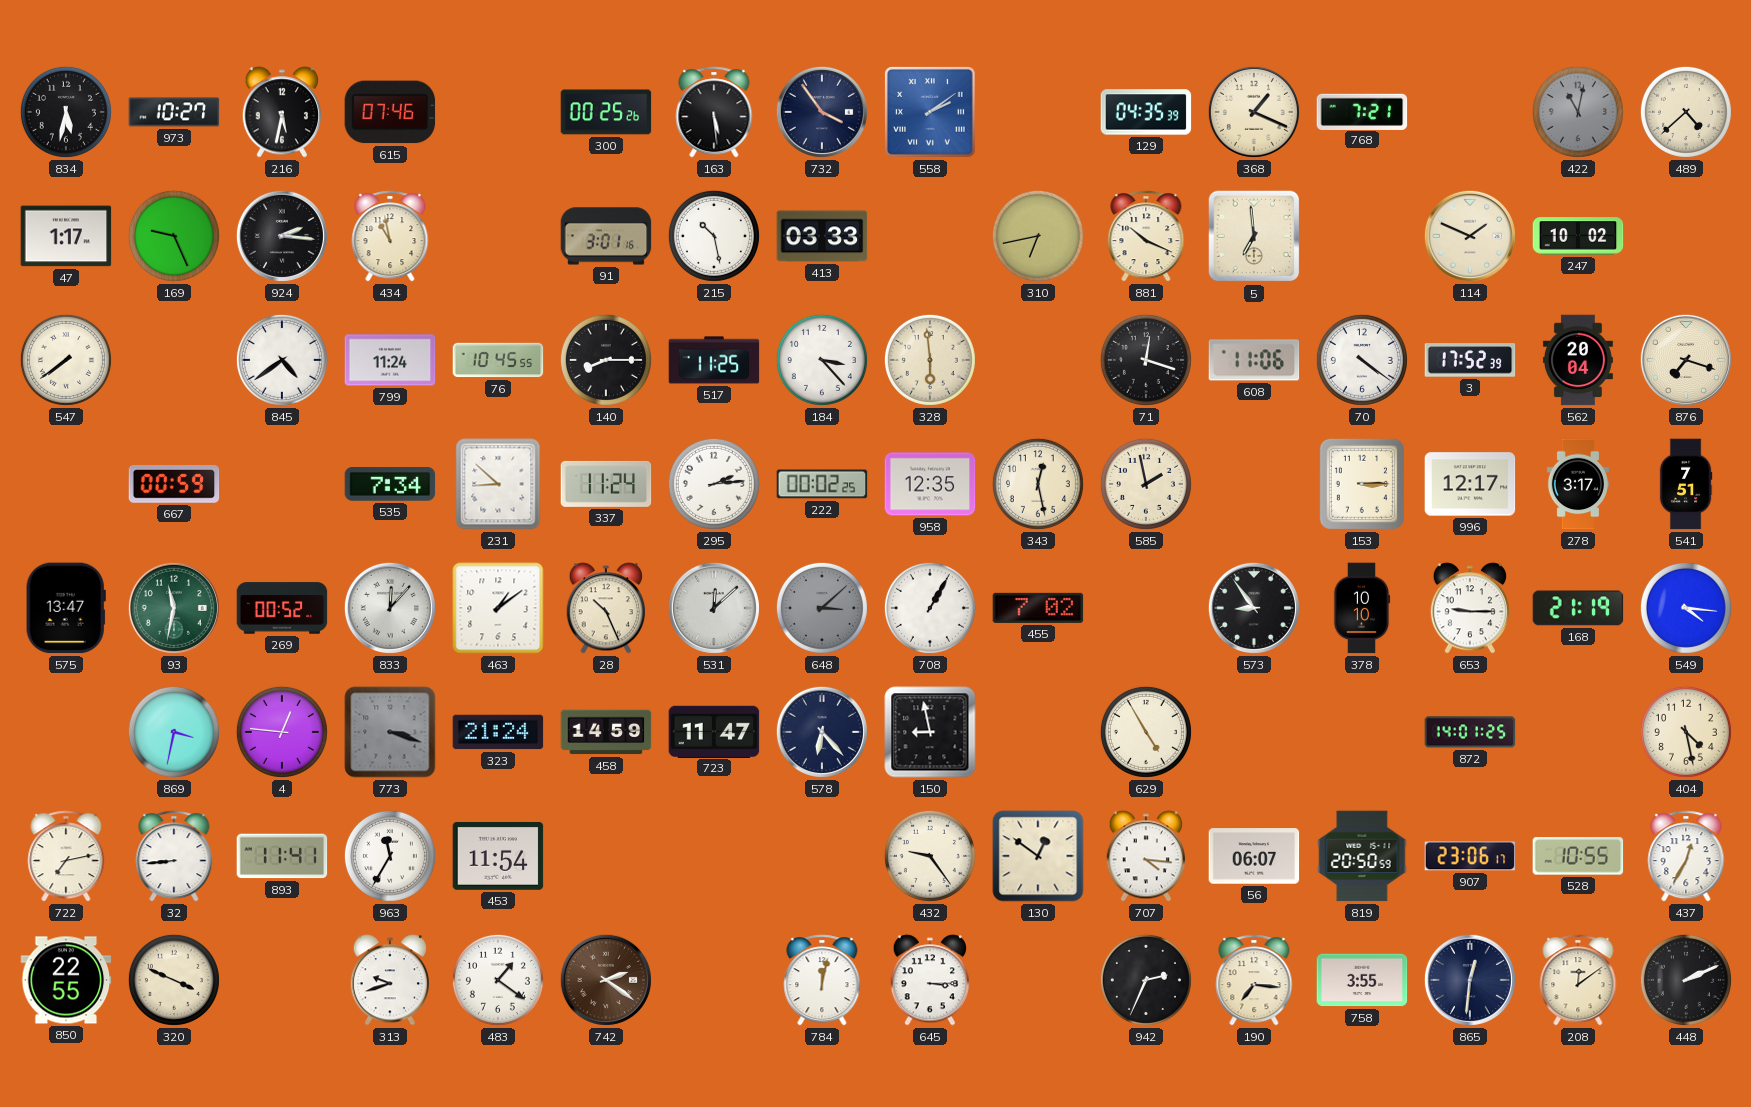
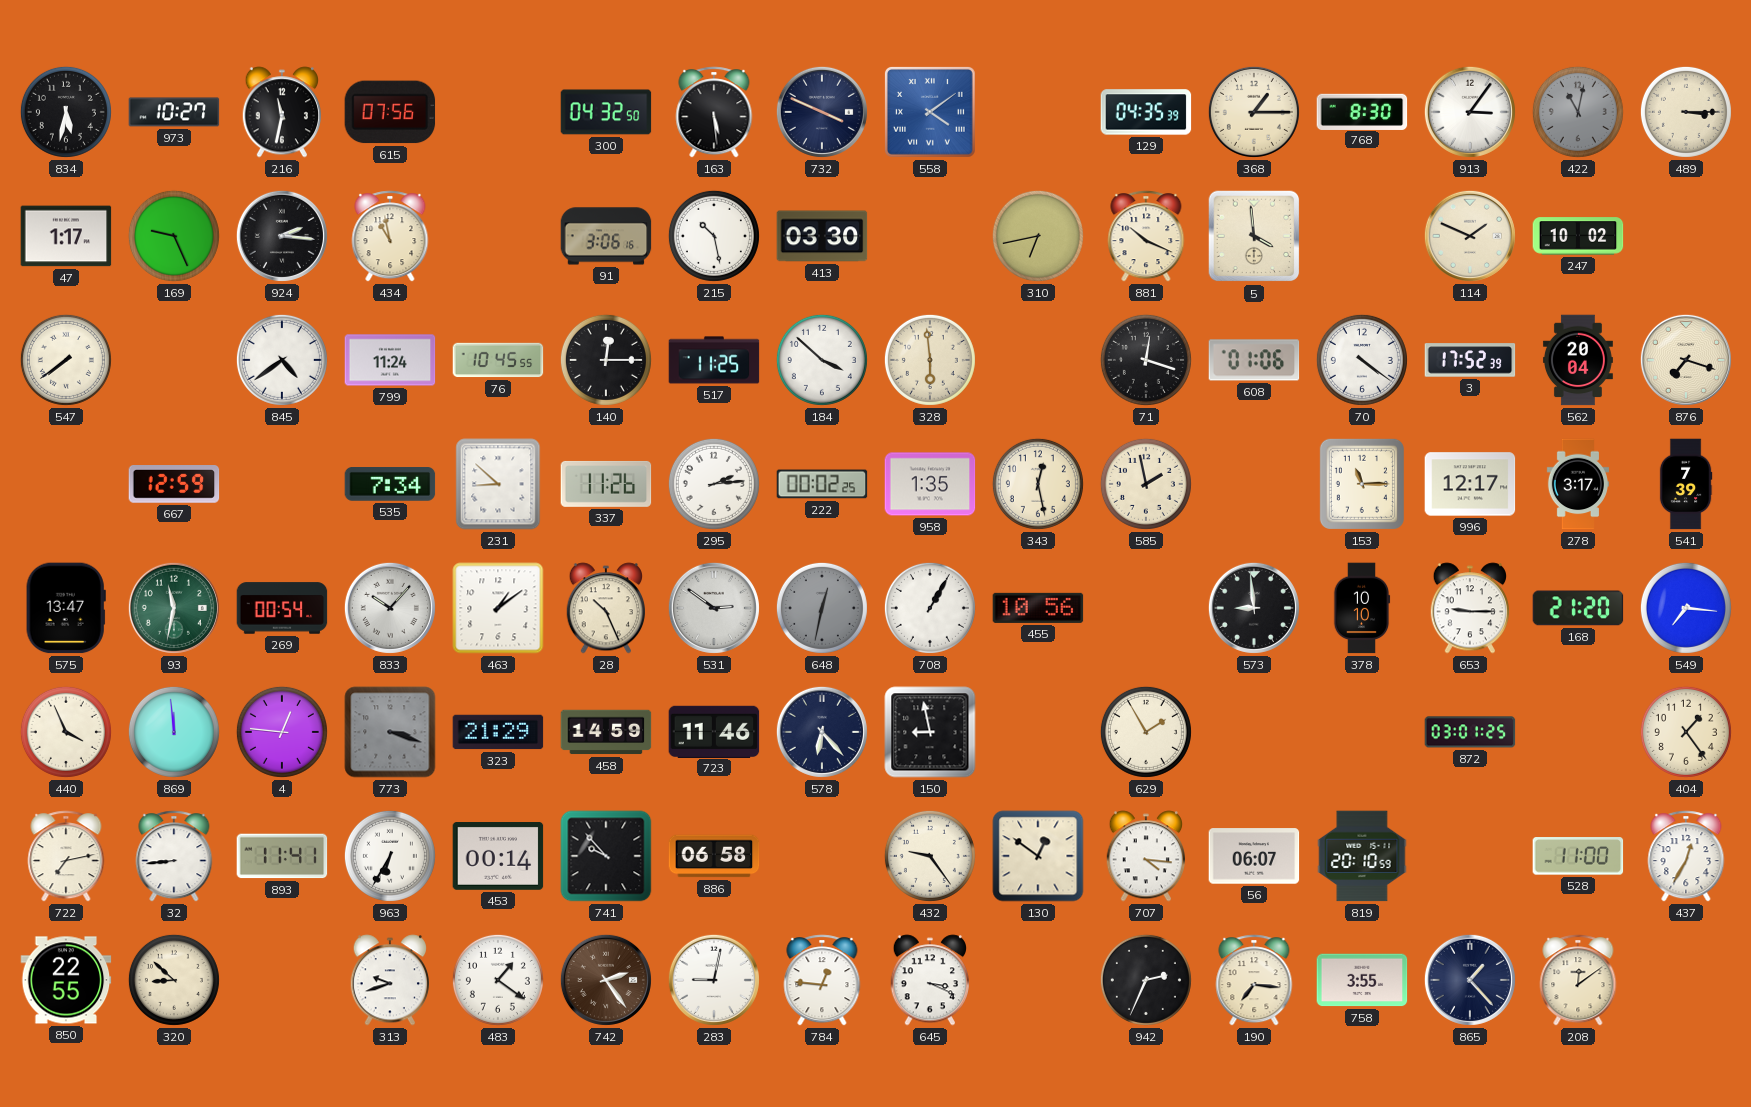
216: 5:32 -> 11:32
615: 07:46 -> 07:56
300: 00:25 -> 04:32
732: 3:54 -> 3:49
558: 2:09 -> 4:09
368: 1:19 -> 1:15
768: 7:21 -> 8:30
913: none -> 3:06
489: 4:38 -> 3:15
91: 3:01 -> 3:06
413: 03:33 -> 03:30
5: 6:59 -> 3:59
140: 8:15 -> 12:15
184: 3:23 -> 3:52
608: 11:06 -> 01:06
667: 00:59 -> 12:59
337: 11:24 -> 11:26
958: 12:35 -> 1:35
153: 3:15 -> 11:15
541: 7:51 -> 7:39
269: 00:52 -> 00:54
833: 12:07 -> 10:07
531: 12:08 -> 2:51
648: 3:08 -> 12:32
455: 7:02 -> 10:56
573: 8:54 -> 8:59
168: 21:19 -> 21:20
549: 4:16 -> 7:16
440: none -> 3:56
869: 3:32 -> 11:59
323: 21:24 -> 21:29
723: 11:47 -> 11:46
629: 4:55 -> 1:55
872: 14:01 -> 03:01
404: 4:28 -> 1:24
963: 11:35 -> 6:35
453: 11:54 -> 00:14
741: none -> 9:53
886: none -> 06:58
819: 20:50 -> 20:10
907: 23:06 -> none
528: 10:55 -> 11:00
320: 3:49 -> 8:52
742: 2:21 -> 2:24
283: none -> 9:02
784: 12:02 -> 12:46
645: 3:15 -> 3:19
865: 12:31 -> 1:23
448: 2:11 -> none
